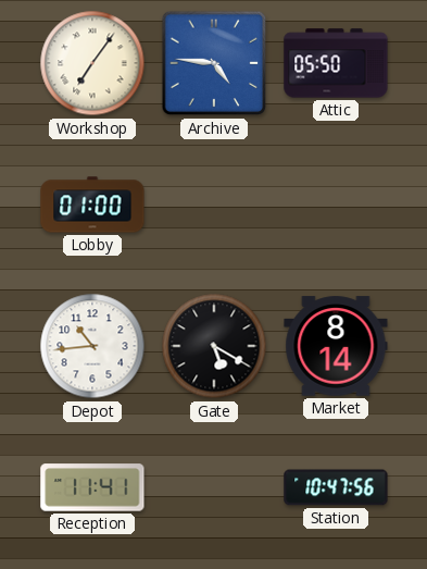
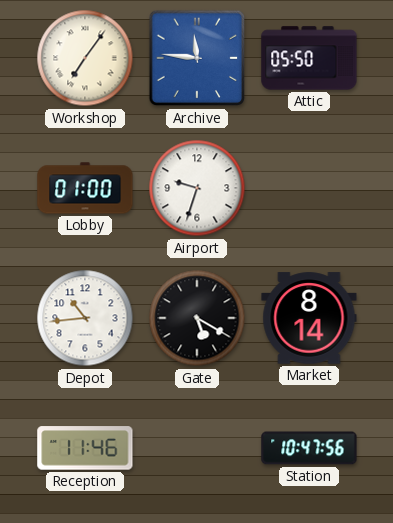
Archive: 4:46 -> 11:46
Airport: none -> 9:33
Reception: 11:41 -> 11:46
